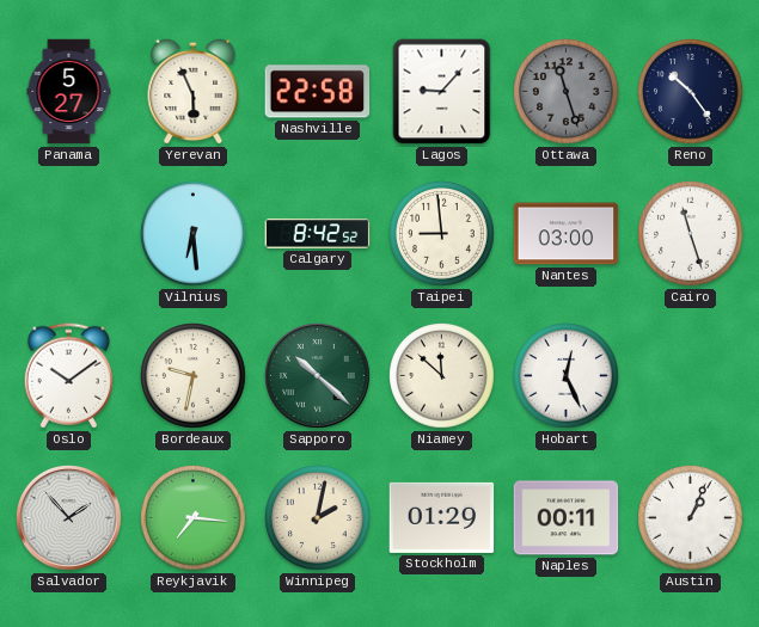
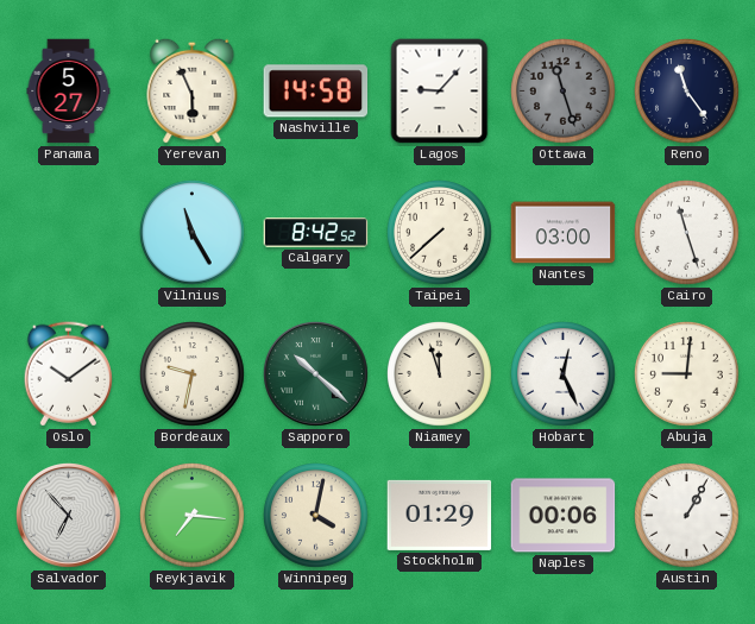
Nashville: 22:58 -> 14:58
Reno: 10:24 -> 11:24
Vilnius: 6:29 -> 11:25
Taipei: 8:59 -> 7:38
Niamey: 11:52 -> 11:57
Abuja: none -> 9:01
Salvador: 1:53 -> 6:53
Winnipeg: 2:02 -> 4:02
Naples: 00:11 -> 00:06
Austin: 1:04 -> 1:05
